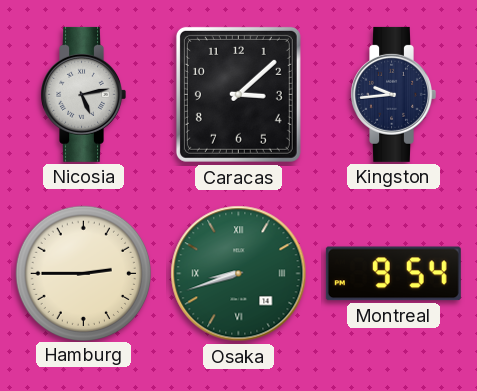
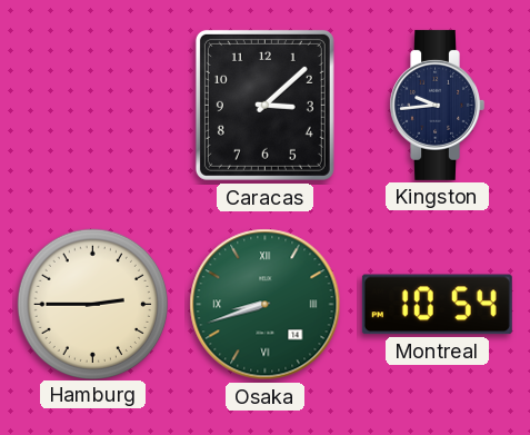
Nicosia: 5:13 -> none
Montreal: 9:54 -> 10:54
